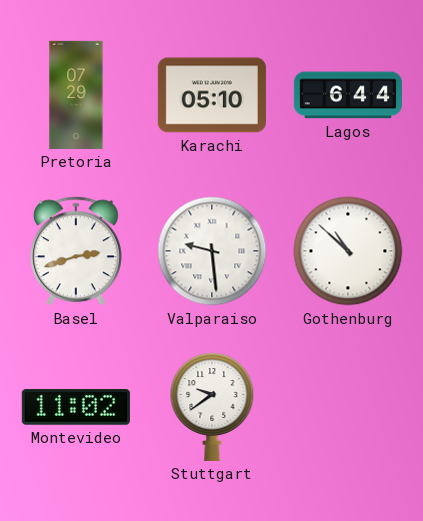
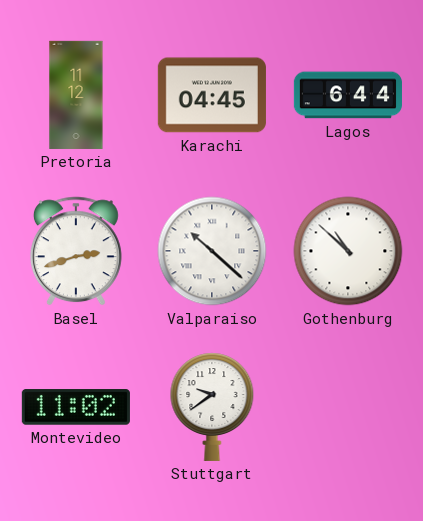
Pretoria: 07:29 -> 11:12
Karachi: 05:10 -> 04:45
Valparaiso: 9:29 -> 10:22
